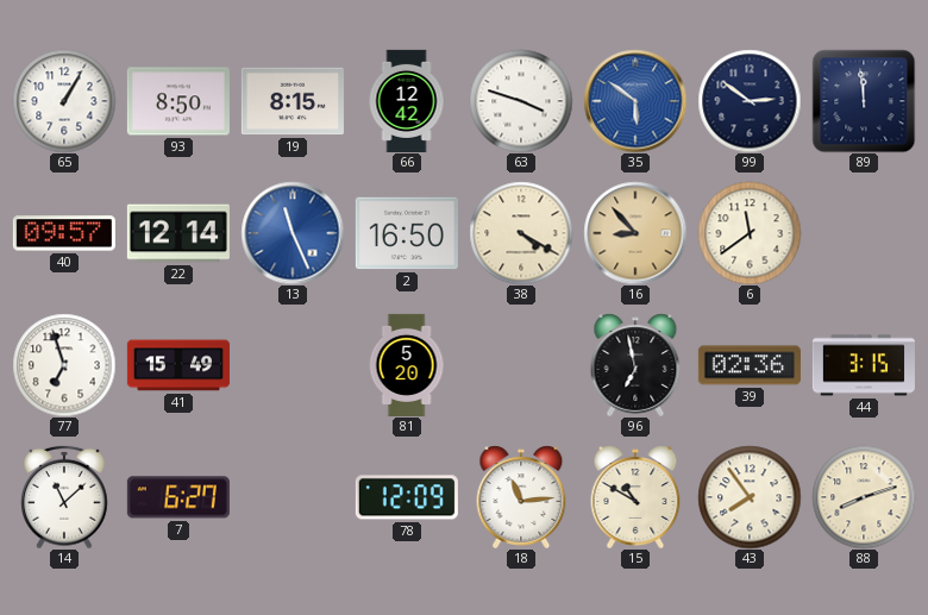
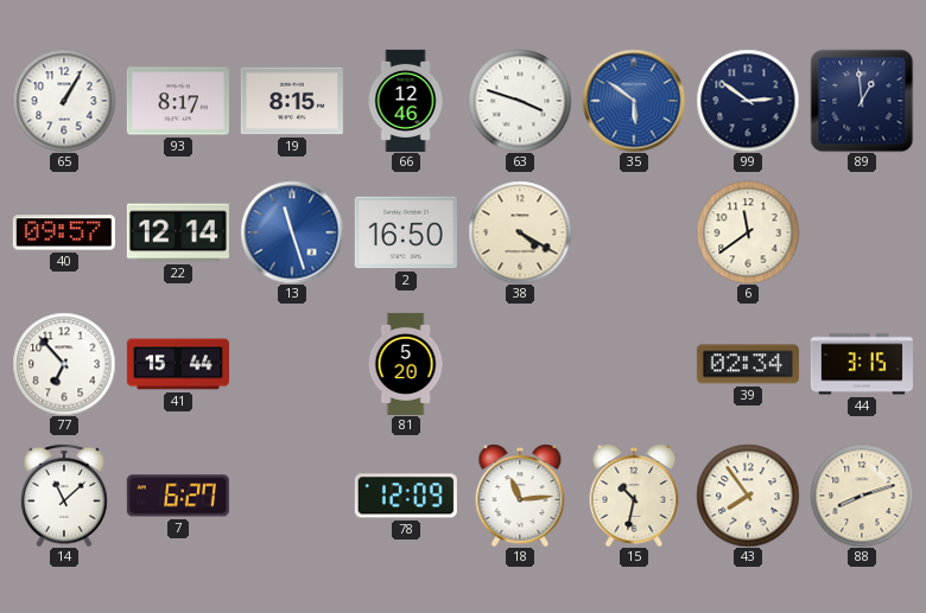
93: 8:50 -> 8:17
66: 12:42 -> 12:46
89: 11:59 -> 12:59
13: 11:26 -> 11:27
16: 8:53 -> none
77: 6:57 -> 6:53
41: 15:49 -> 15:44
96: 6:58 -> none
39: 02:36 -> 02:34
15: 10:50 -> 10:32
